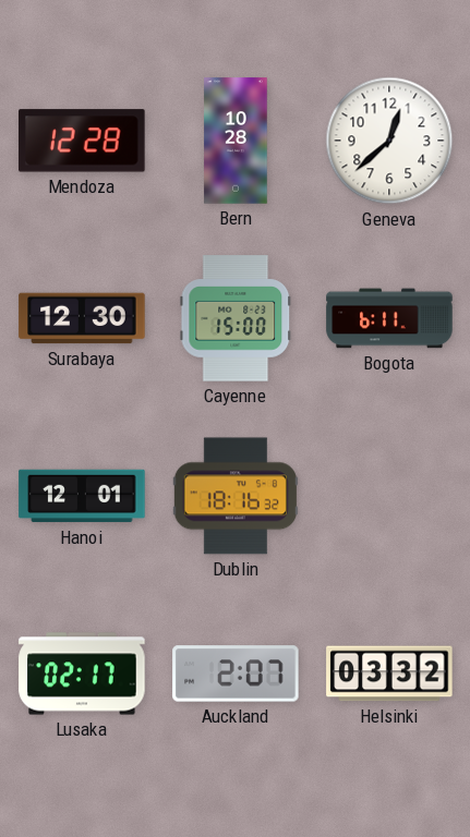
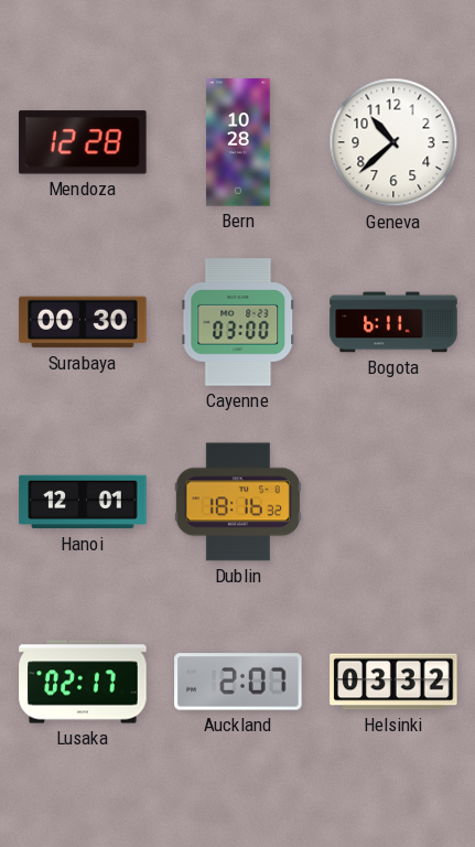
Geneva: 12:38 -> 10:38
Surabaya: 12:30 -> 00:30
Cayenne: 15:00 -> 03:00
